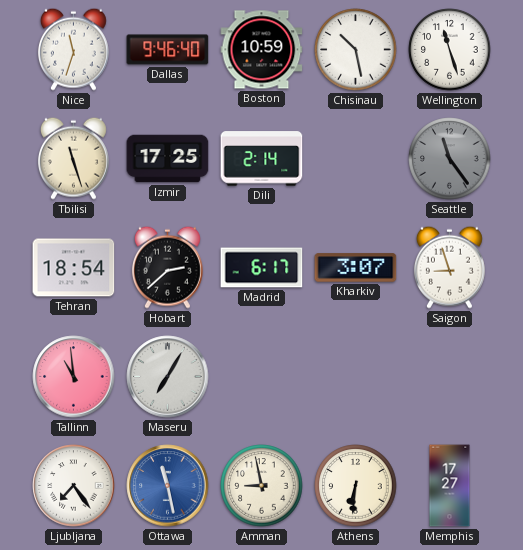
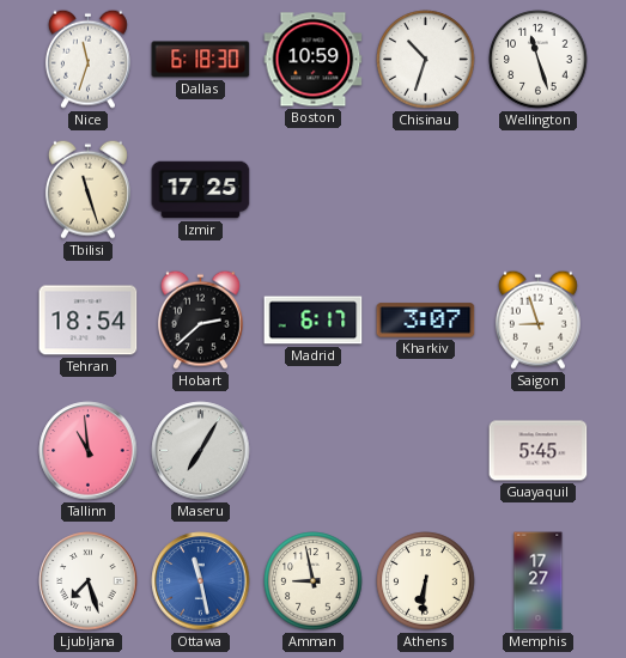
Dallas: 9:46 -> 6:18
Chisinau: 10:28 -> 10:33
Dili: 2:14 -> none
Seattle: 11:24 -> none
Guayaquil: none -> 5:45
Ljubljana: 7:24 -> 7:27
